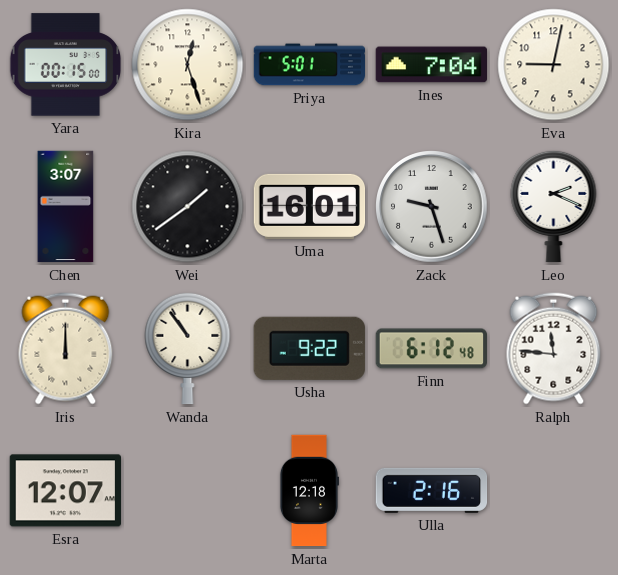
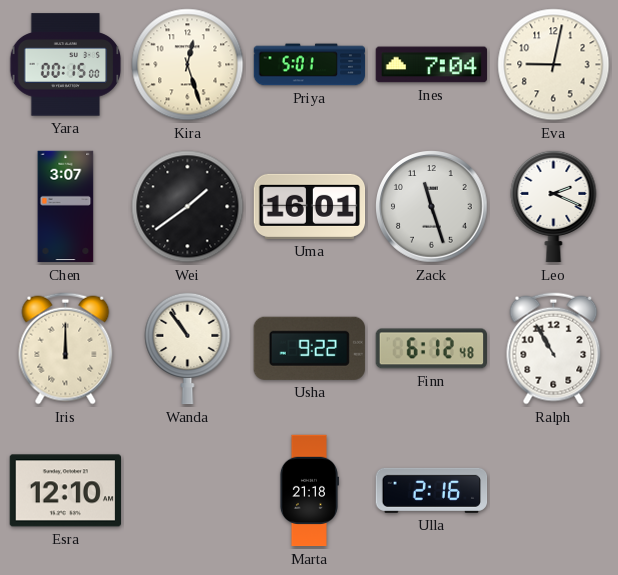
Zack: 9:27 -> 11:27
Ralph: 11:46 -> 10:55
Esra: 12:07 -> 12:10
Marta: 12:18 -> 21:18
